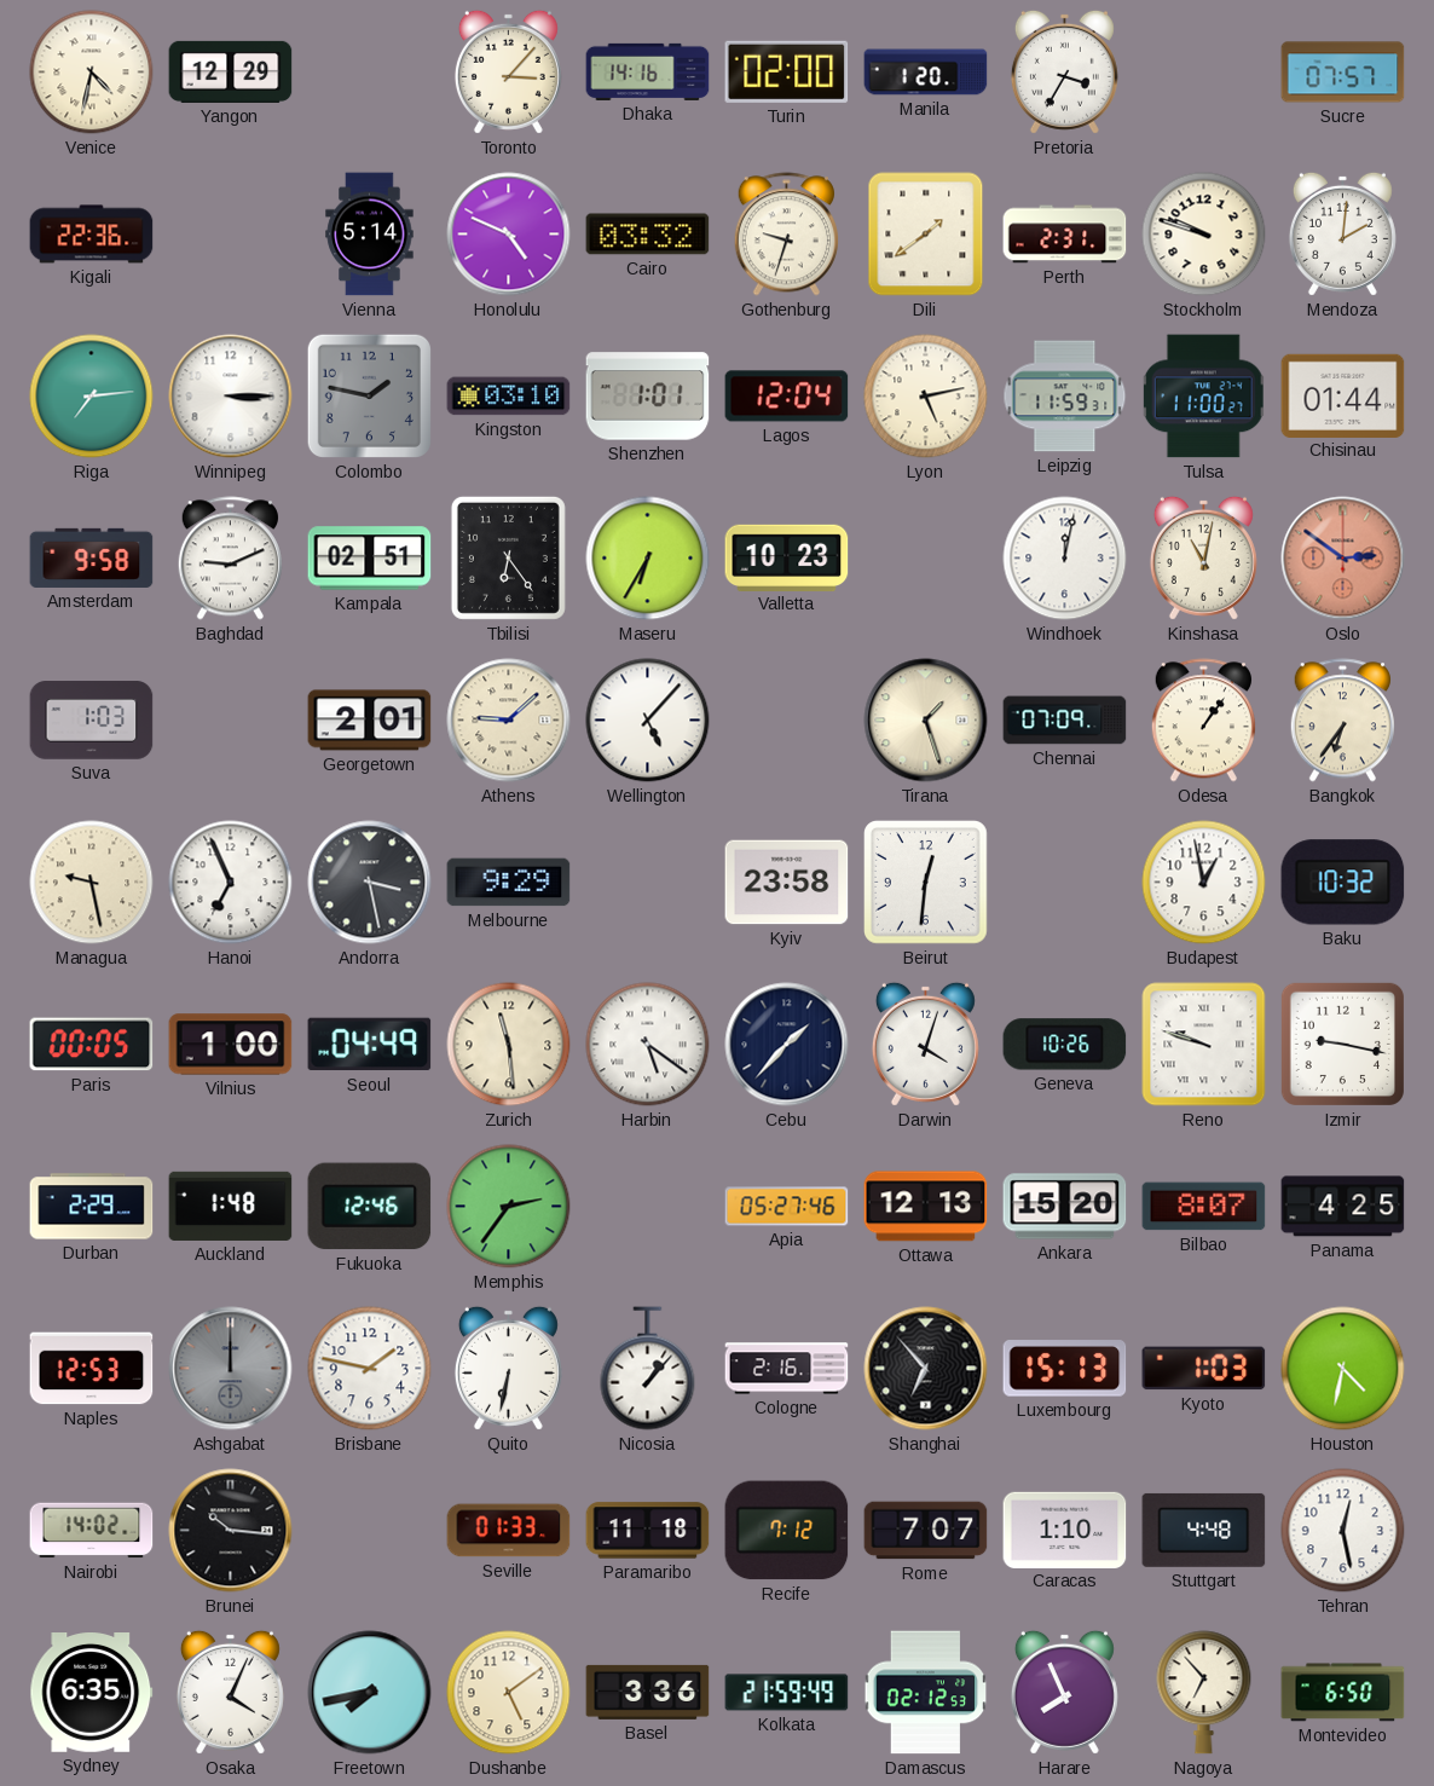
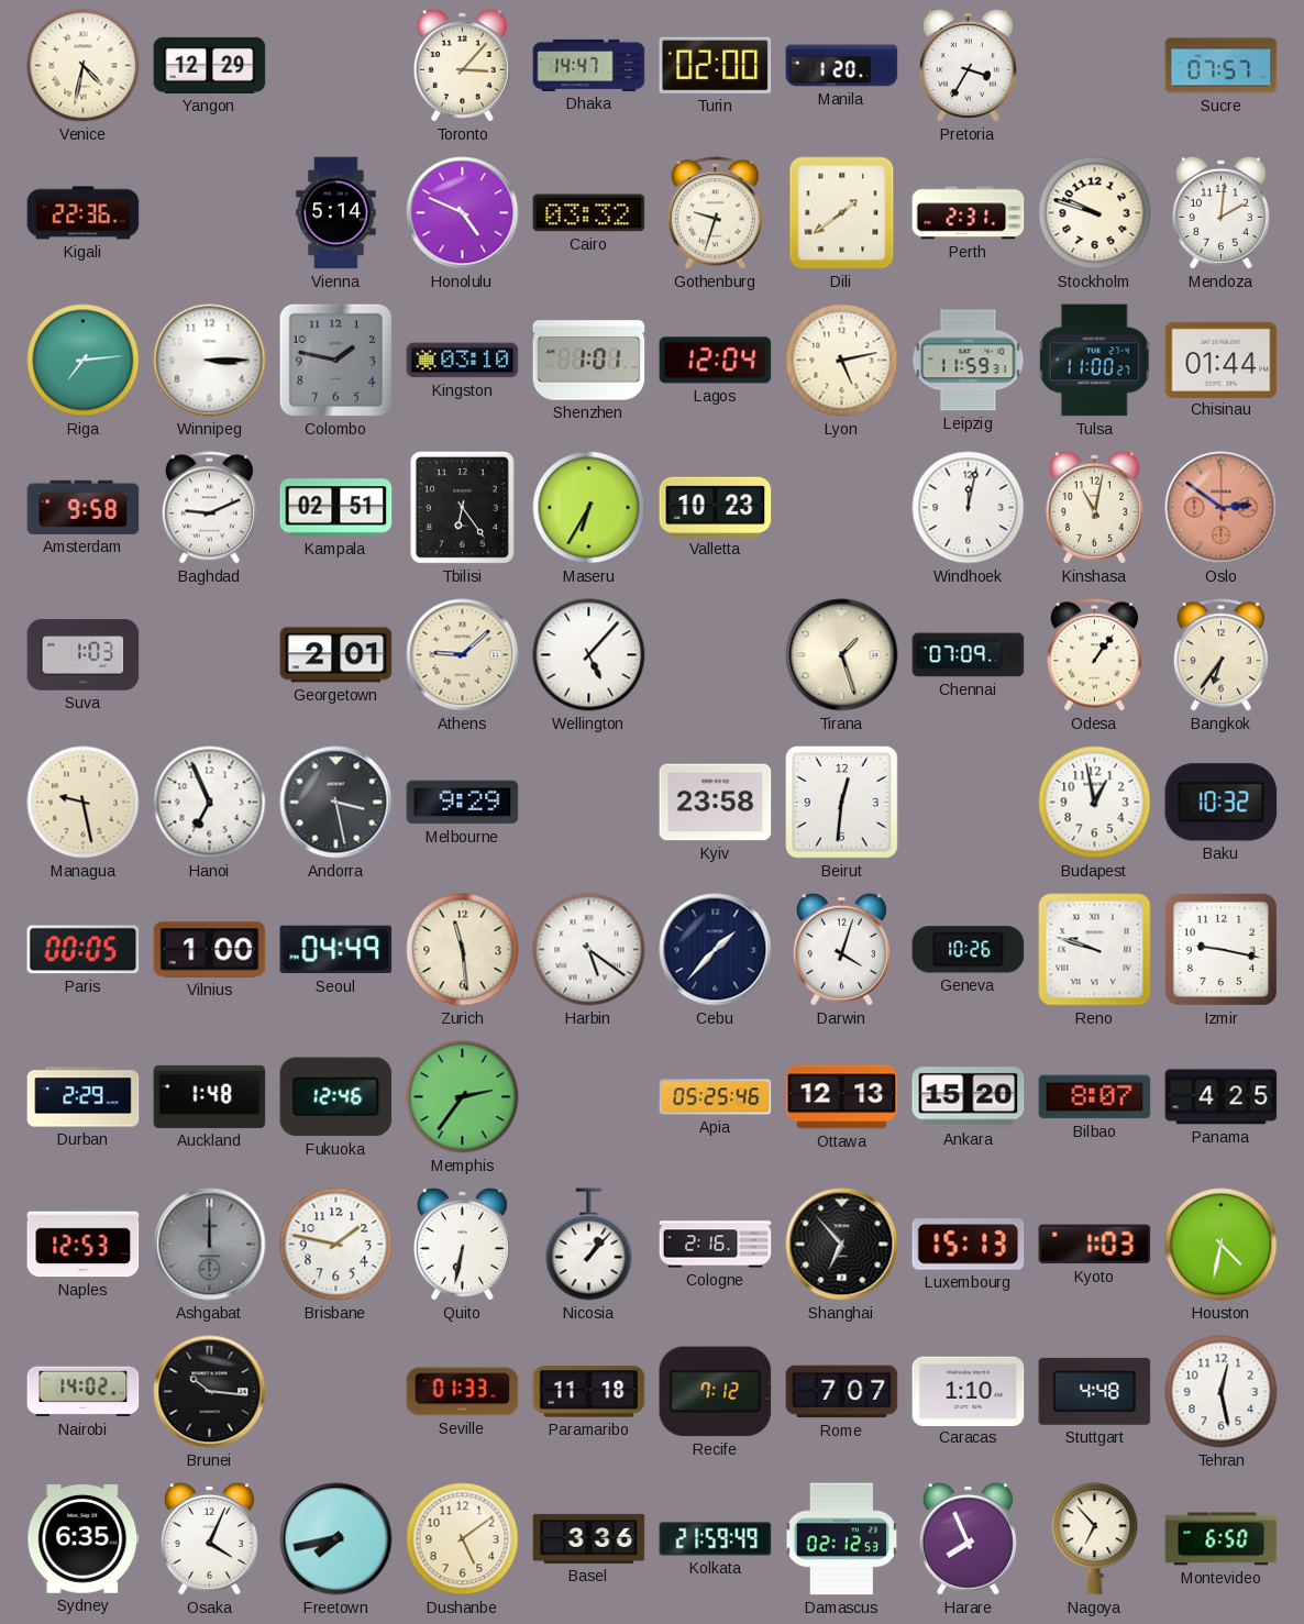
Dhaka: 14:16 -> 14:47
Apia: 05:27 -> 05:25
